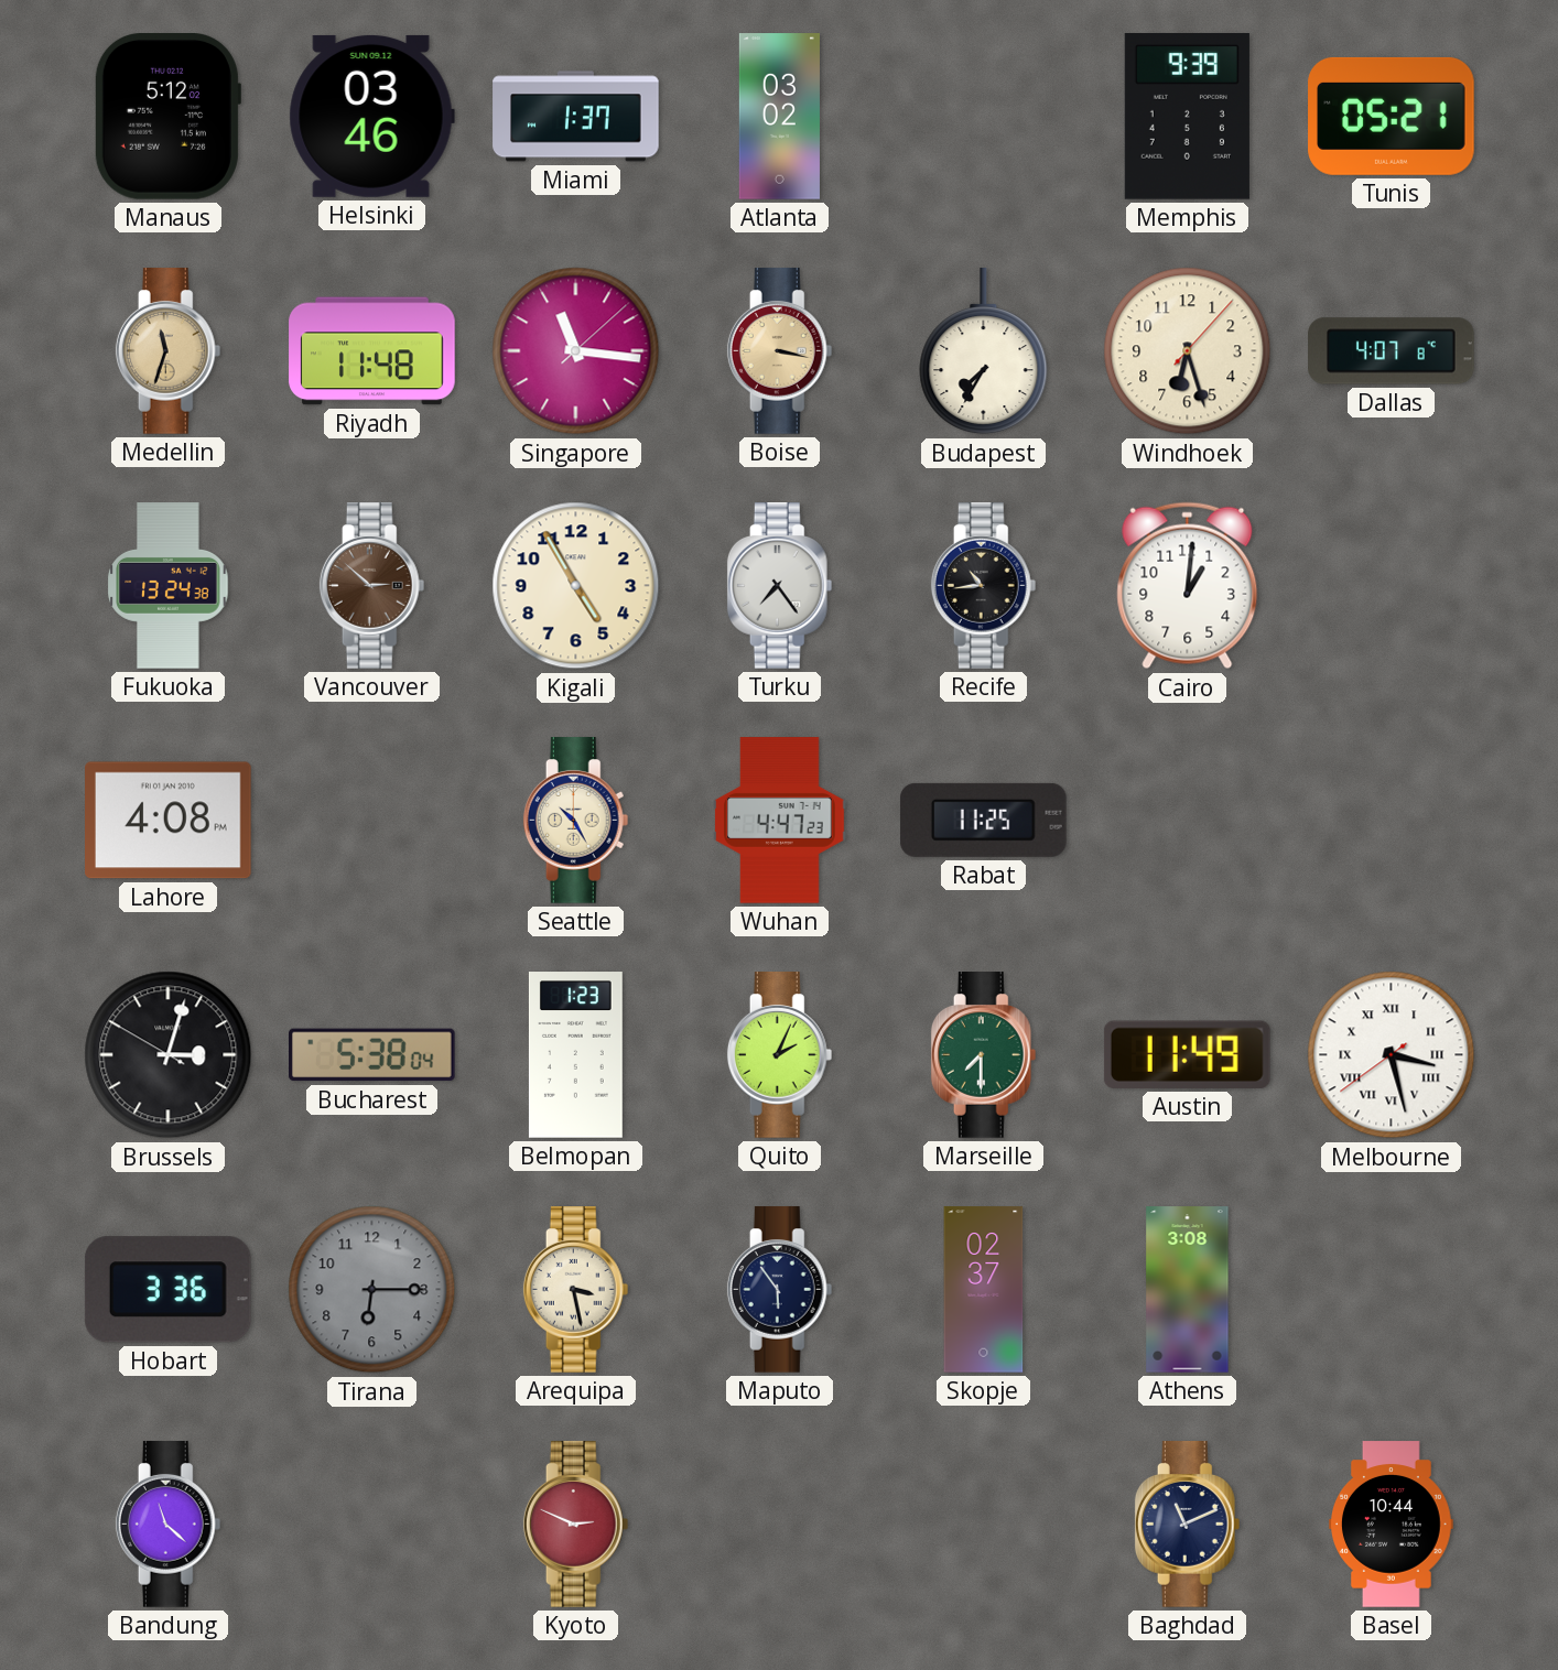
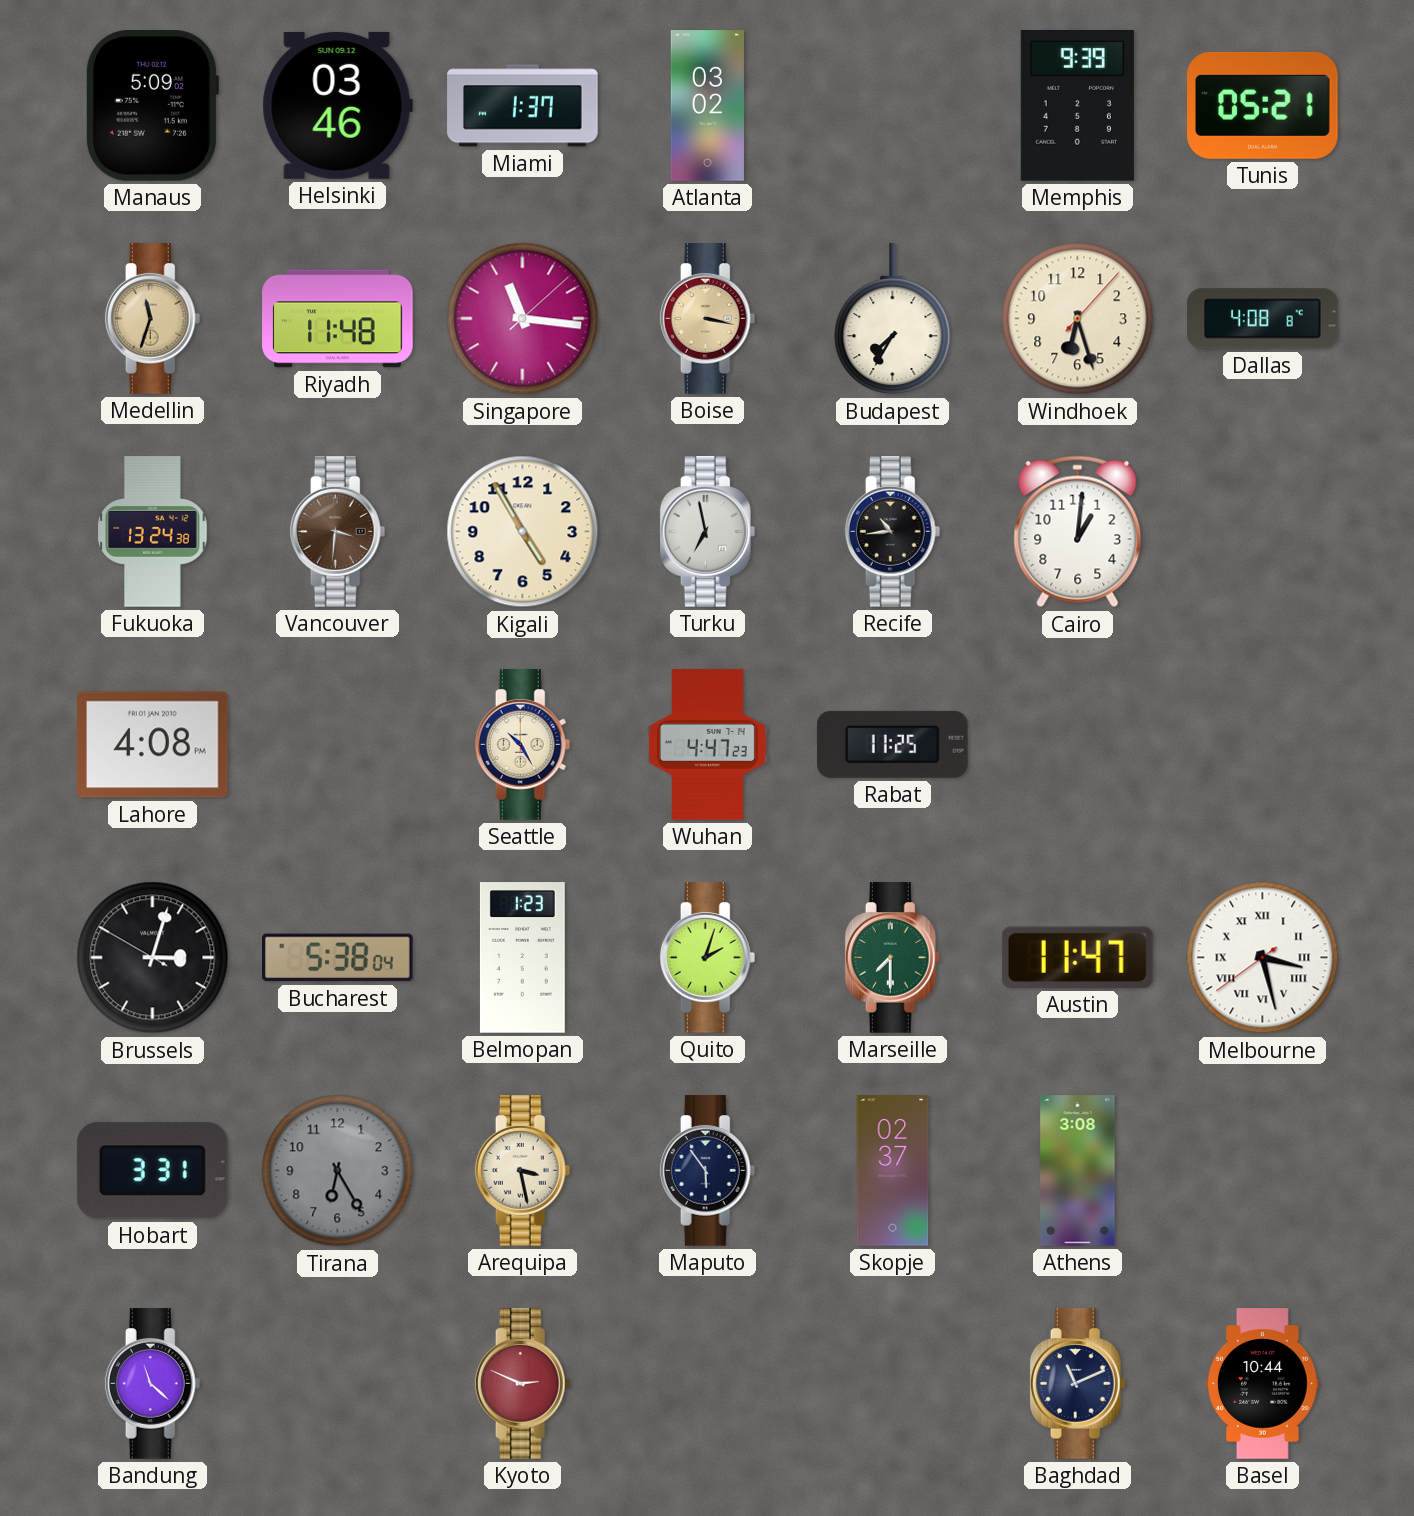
Manaus: 5:12 -> 5:09
Dallas: 4:07 -> 4:08
Vancouver: 2:52 -> 3:31
Turku: 7:24 -> 6:58
Quito: 2:04 -> 2:03
Austin: 11:49 -> 11:47
Hobart: 3:36 -> 3:31
Tirana: 6:15 -> 6:25
